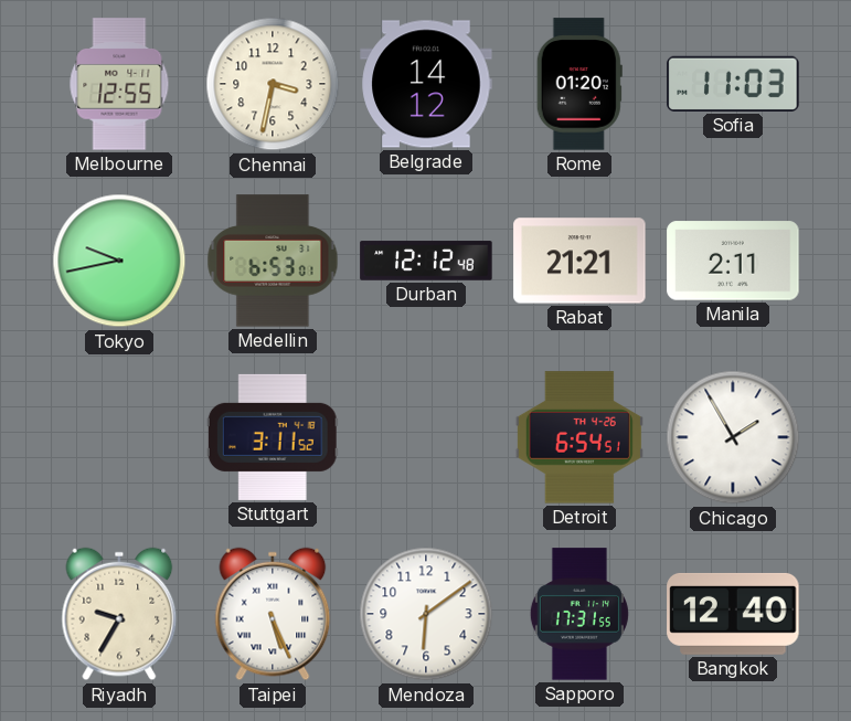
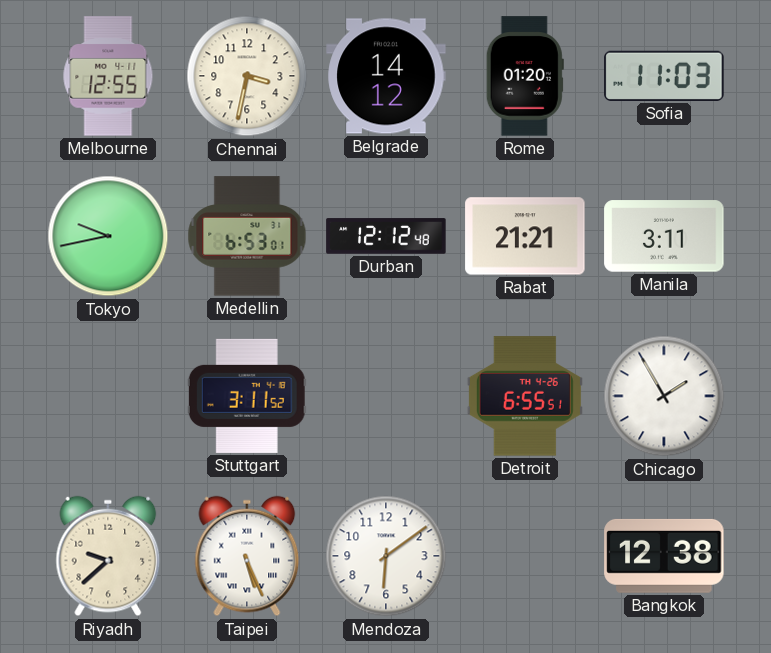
Manila: 2:11 -> 3:11
Detroit: 6:54 -> 6:55
Riyadh: 9:35 -> 9:38
Sapporo: 17:31 -> none
Bangkok: 12:40 -> 12:38
